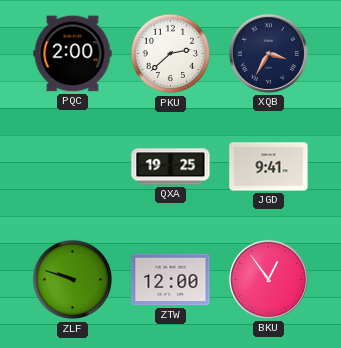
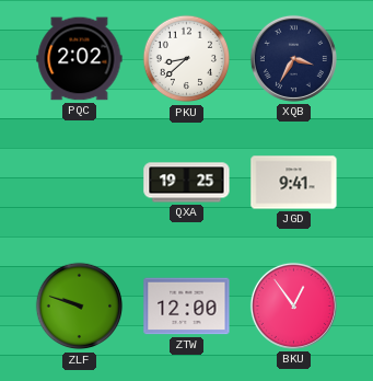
PQC: 2:00 -> 2:02
PKU: 2:38 -> 8:38
